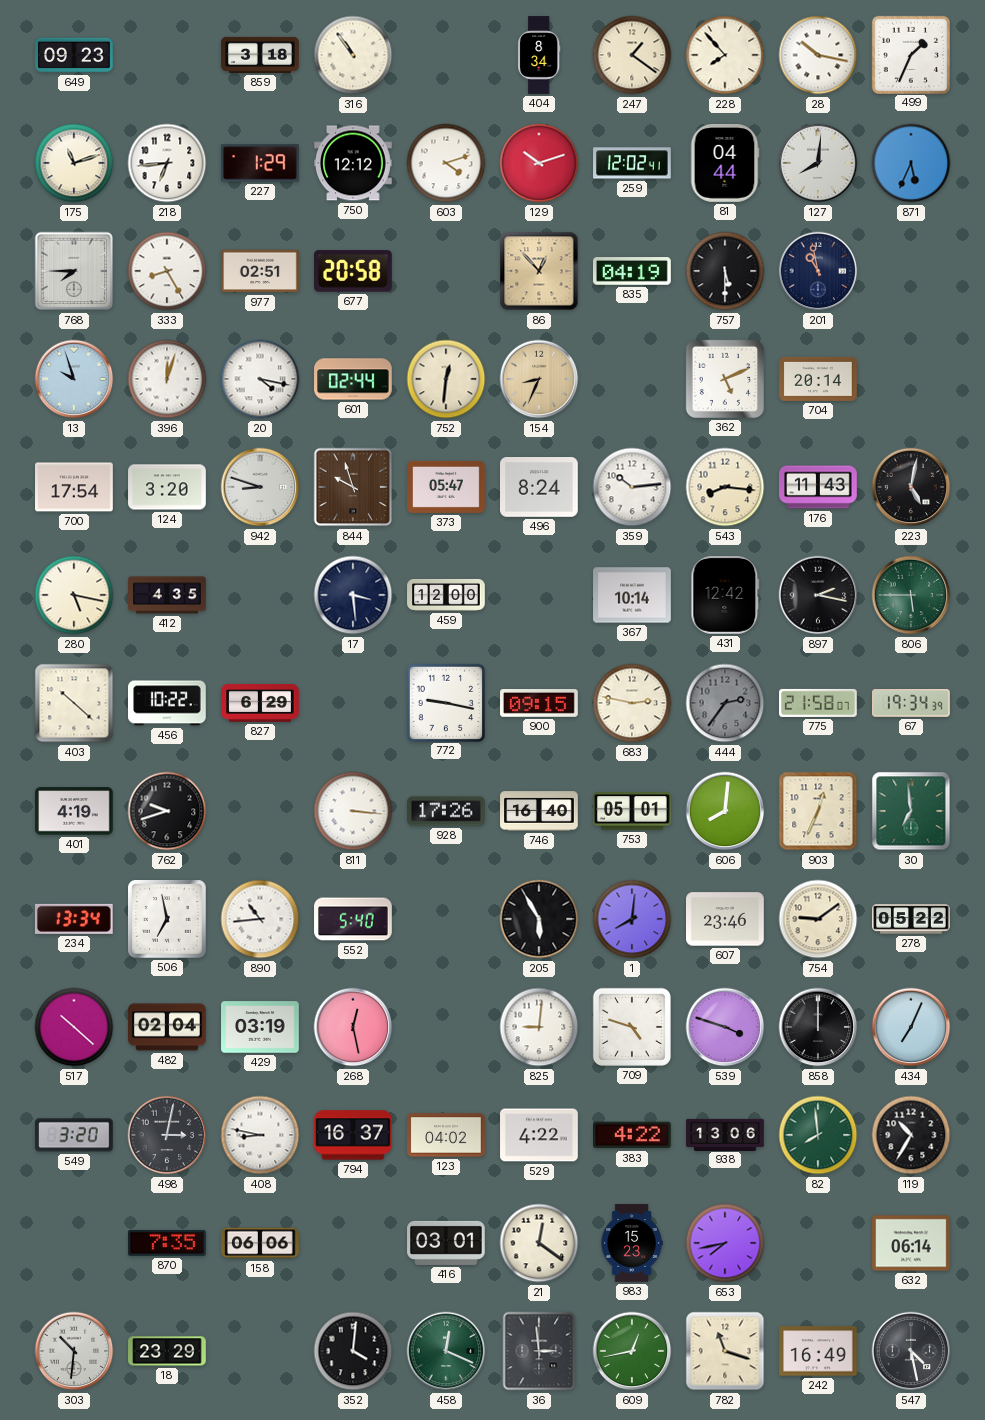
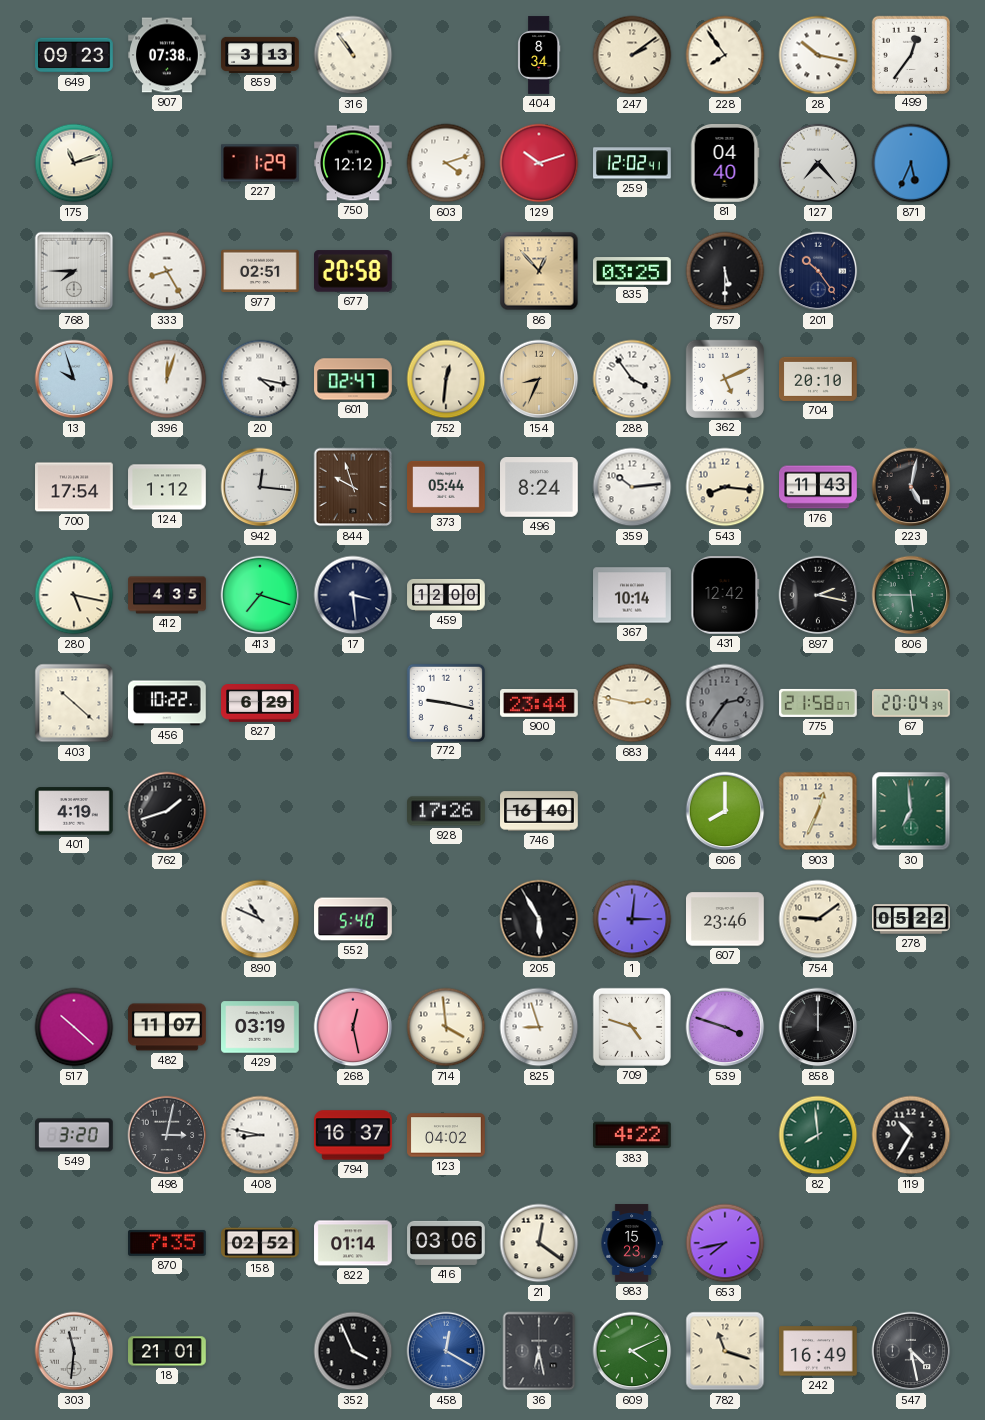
907: none -> 07:38
859: 3:18 -> 3:13
247: 1:21 -> 2:09
228: 7:53 -> 7:54
499: 1:34 -> 12:36
218: 6:44 -> none
81: 04:44 -> 04:40
127: 8:01 -> 7:23
835: 04:19 -> 03:25
201: 10:58 -> 10:24
601: 02:44 -> 02:47
288: none -> 3:54
704: 20:14 -> 20:10
124: 3:20 -> 1:12
942: 8:48 -> 12:16
373: 05:47 -> 05:44
413: none -> 7:18
900: 09:15 -> 23:44
67: 19:34 -> 20:04
762: 9:42 -> 1:42
811: 3:16 -> none
753: 05:01 -> none
606: 8:01 -> 8:00
234: 13:34 -> none
506: 6:58 -> none
890: 10:44 -> 10:49
1: 8:01 -> 3:01
482: 02:04 -> 11:07
714: none -> 3:59
825: 9:01 -> 8:57
434: 7:04 -> none
529: 4:22 -> none
938: 13:06 -> none
158: 06:06 -> 02:52
822: none -> 01:14
416: 03:01 -> 03:06
632: 06:14 -> none
303: 10:31 -> 11:31
18: 23:29 -> 21:01
352: 4:01 -> 3:56
458: 12:19 -> 12:20
458 dial: green -> blue
36: 2:59 -> 6:28
609: 12:43 -> 4:11
